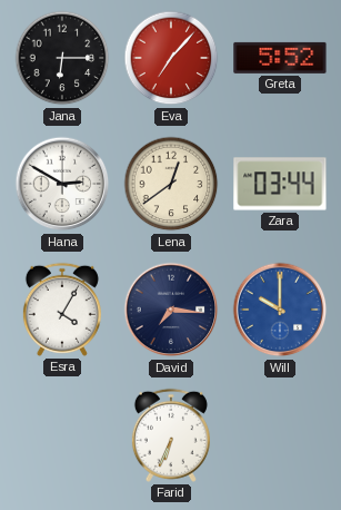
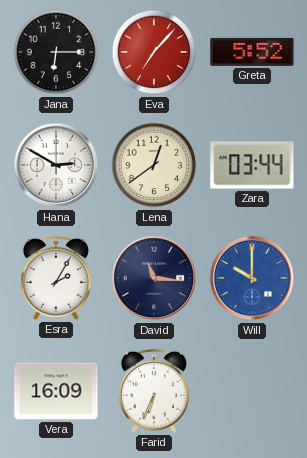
Esra: 4:05 -> 2:05
David: 7:16 -> 11:16
Vera: none -> 16:09
